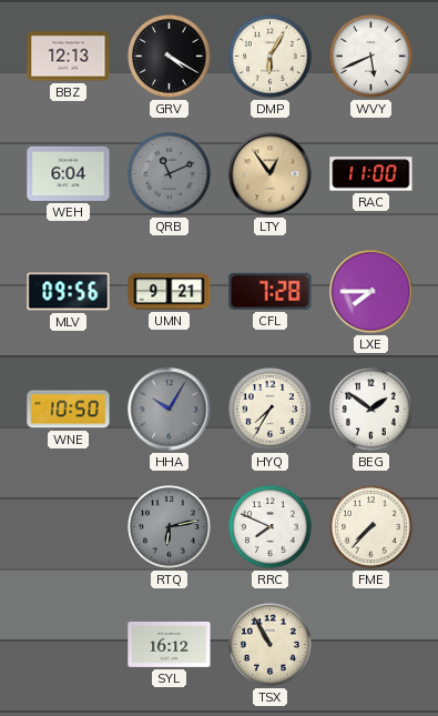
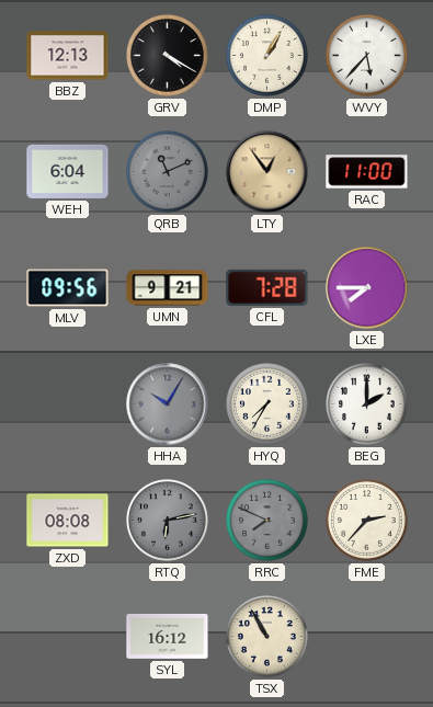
DMP: 6:05 -> 1:05
WVY: 5:41 -> 5:37
WNE: 10:50 -> none
BEG: 1:51 -> 2:00
ZXD: none -> 08:08
RRC dial: white -> grey
FME: 7:37 -> 2:37
